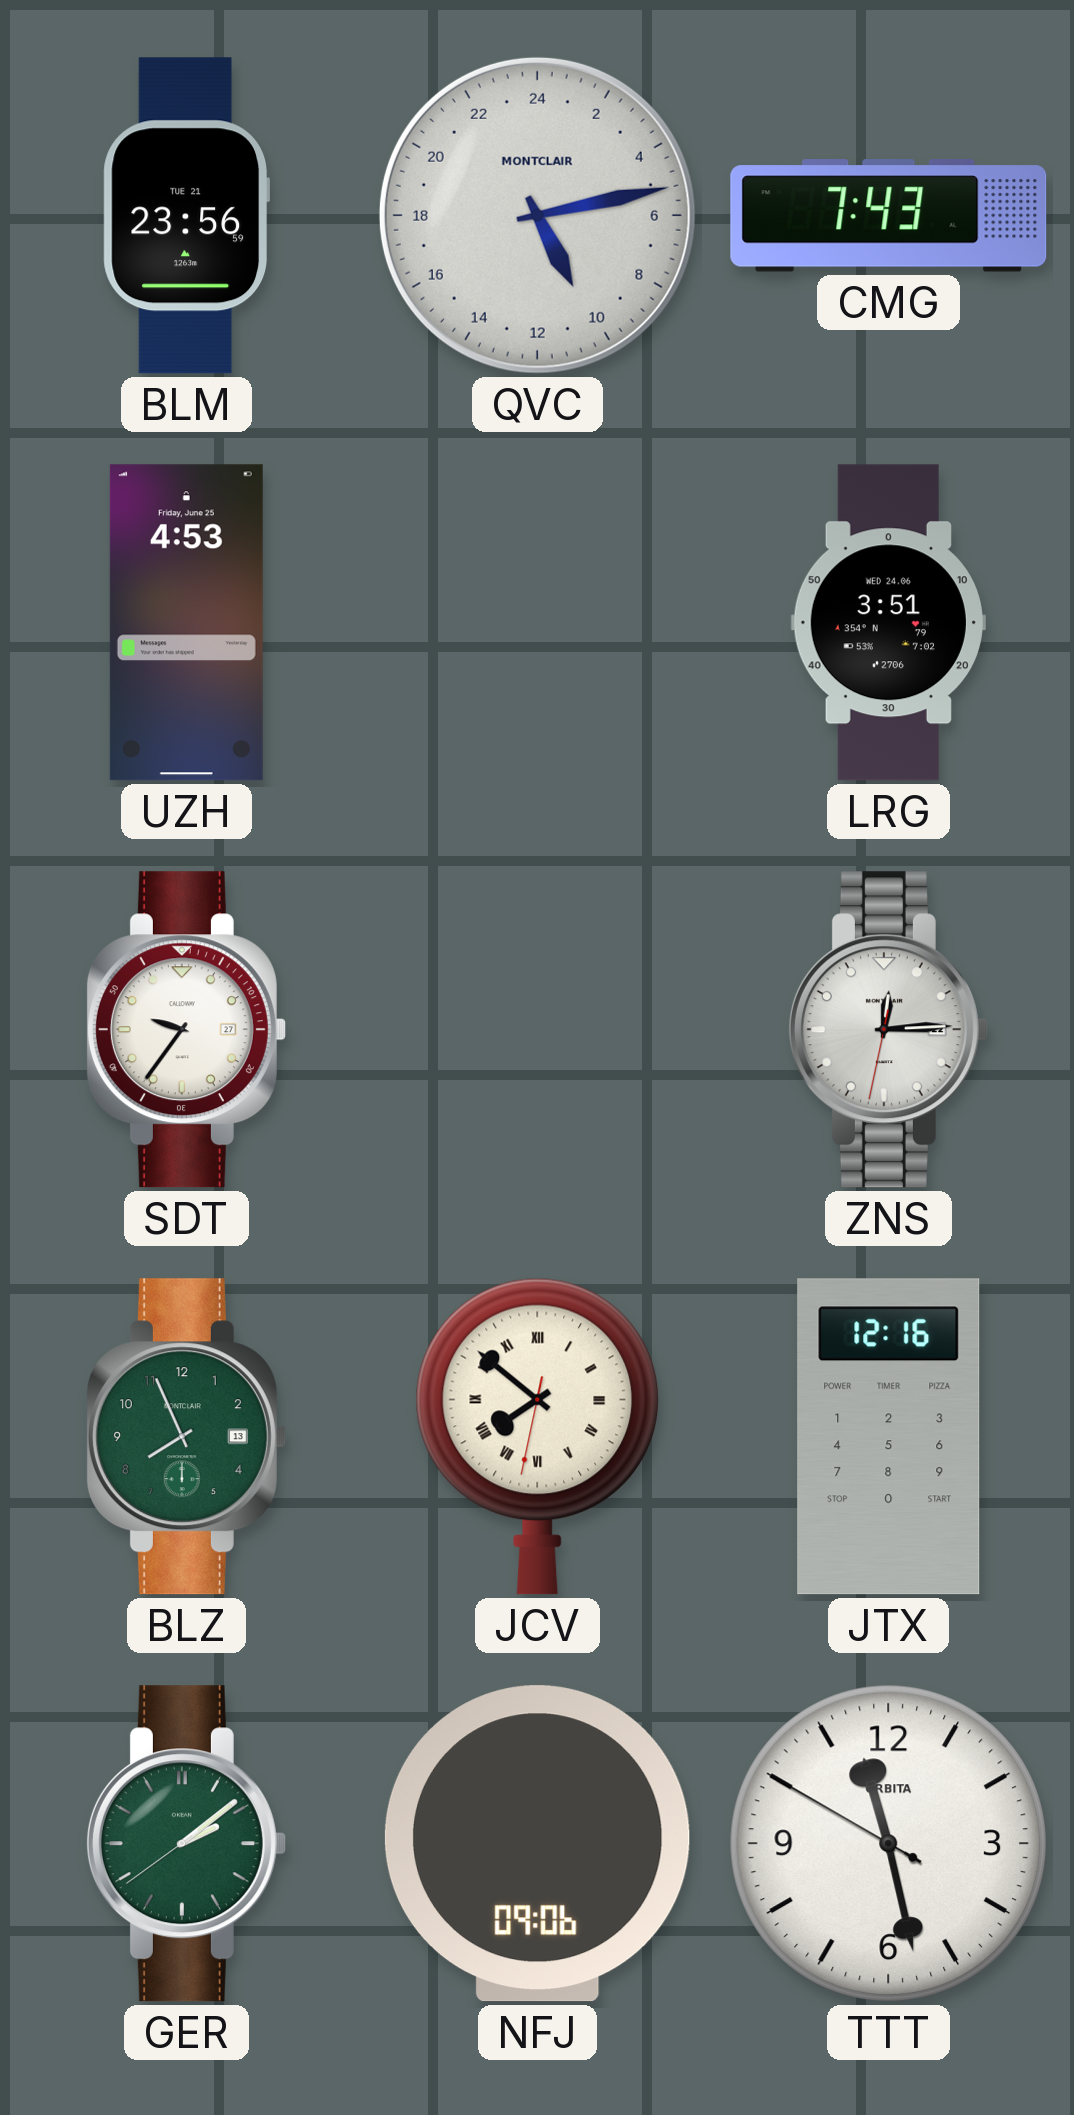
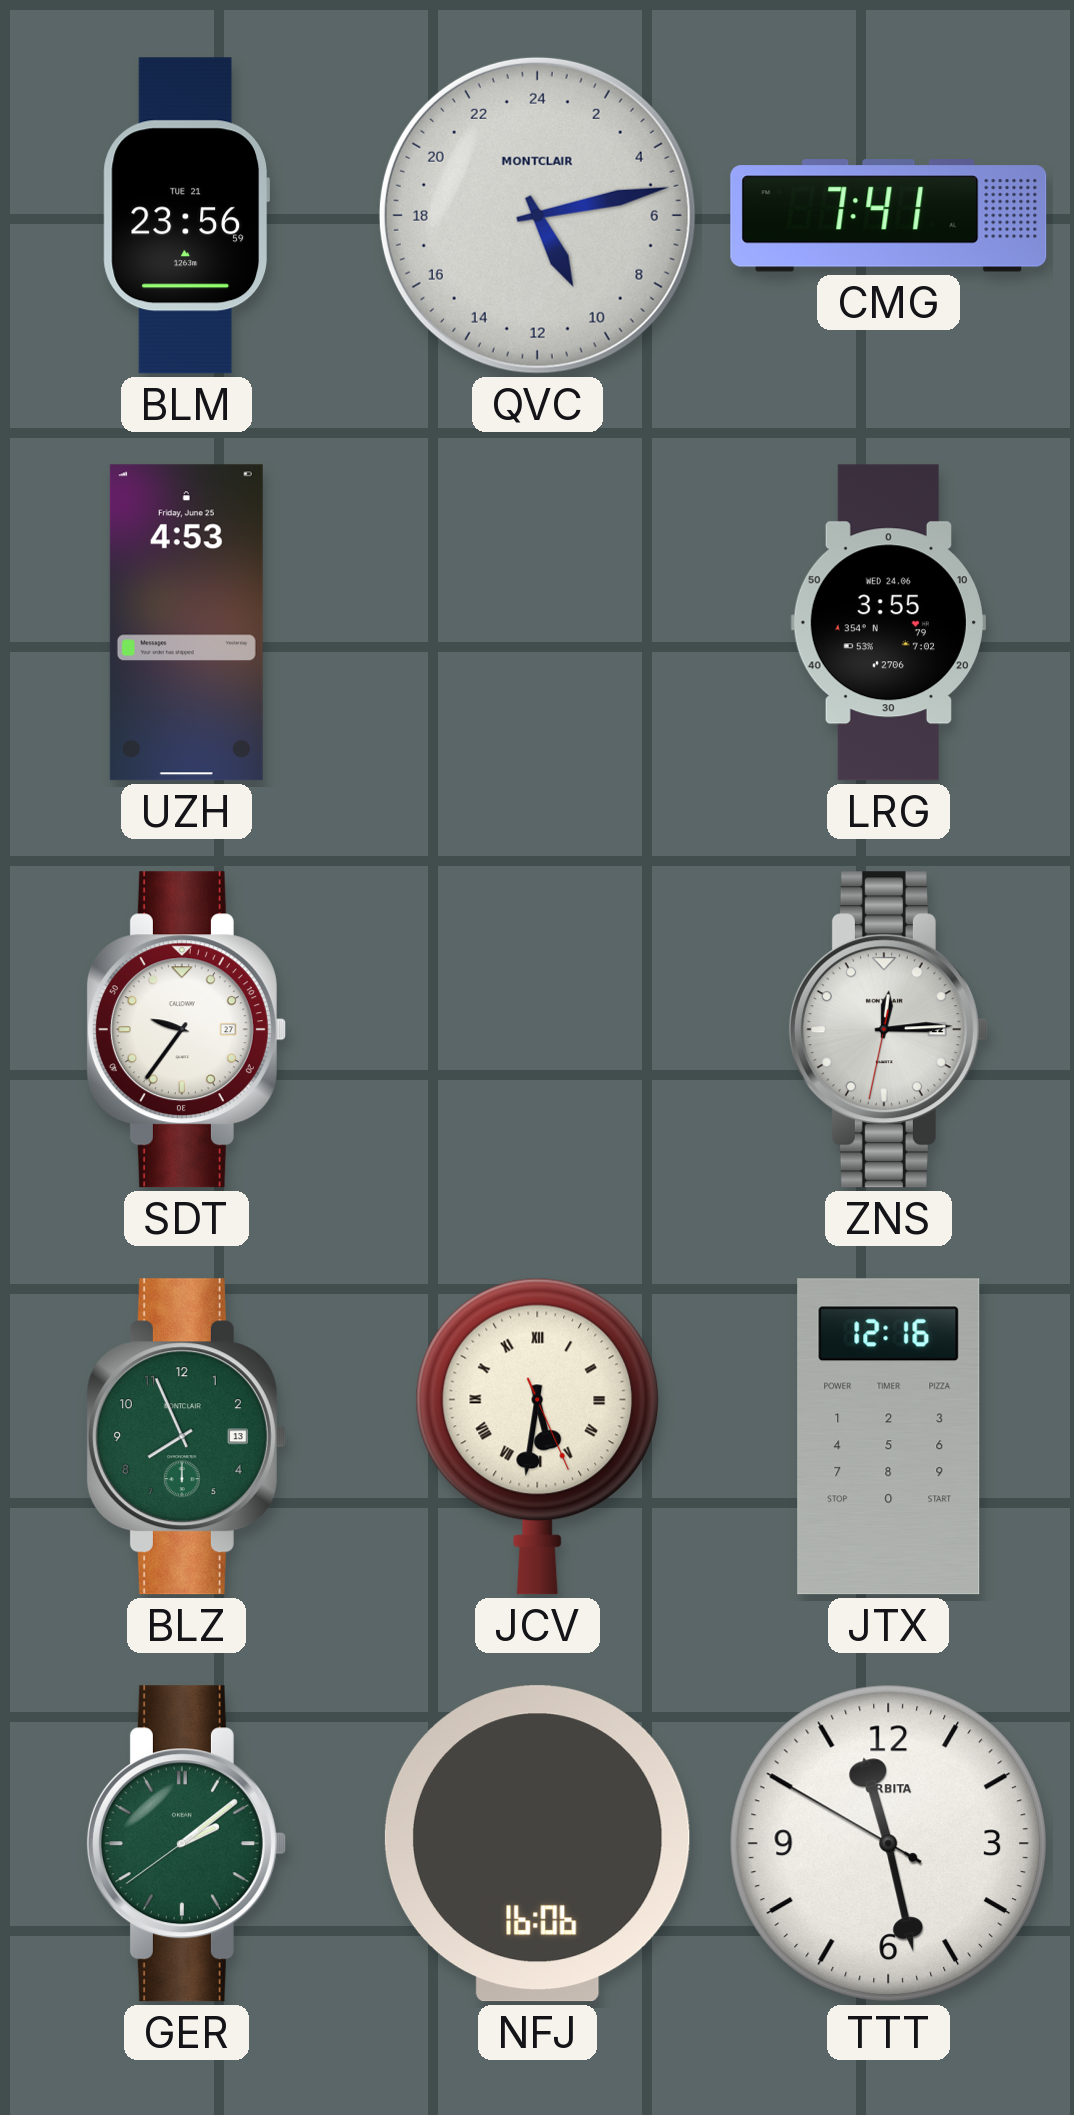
CMG: 7:43 -> 7:41
LRG: 3:51 -> 3:55
JCV: 7:51 -> 5:31
NFJ: 09:06 -> 16:06
